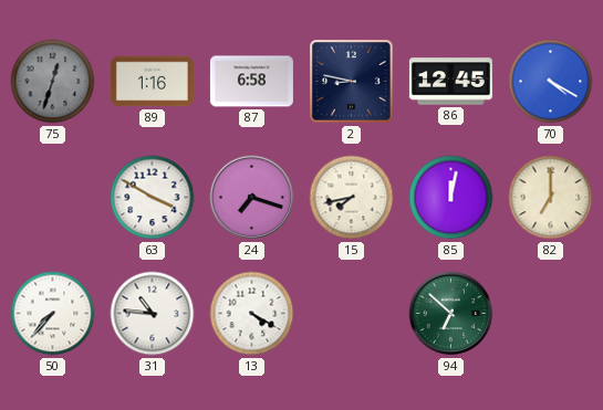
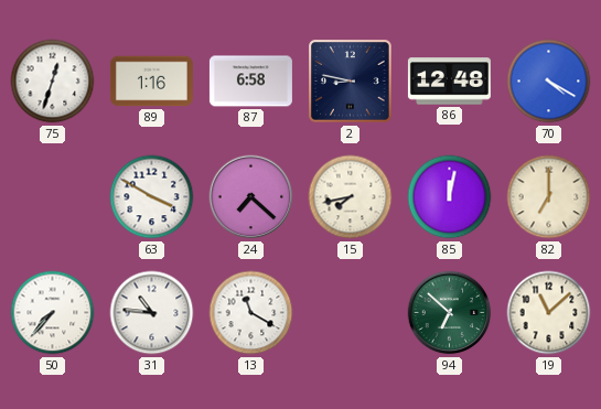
75 dial: grey -> white
86: 12:45 -> 12:48
24: 7:18 -> 7:22
13: 4:20 -> 11:20
19: none -> 11:08
